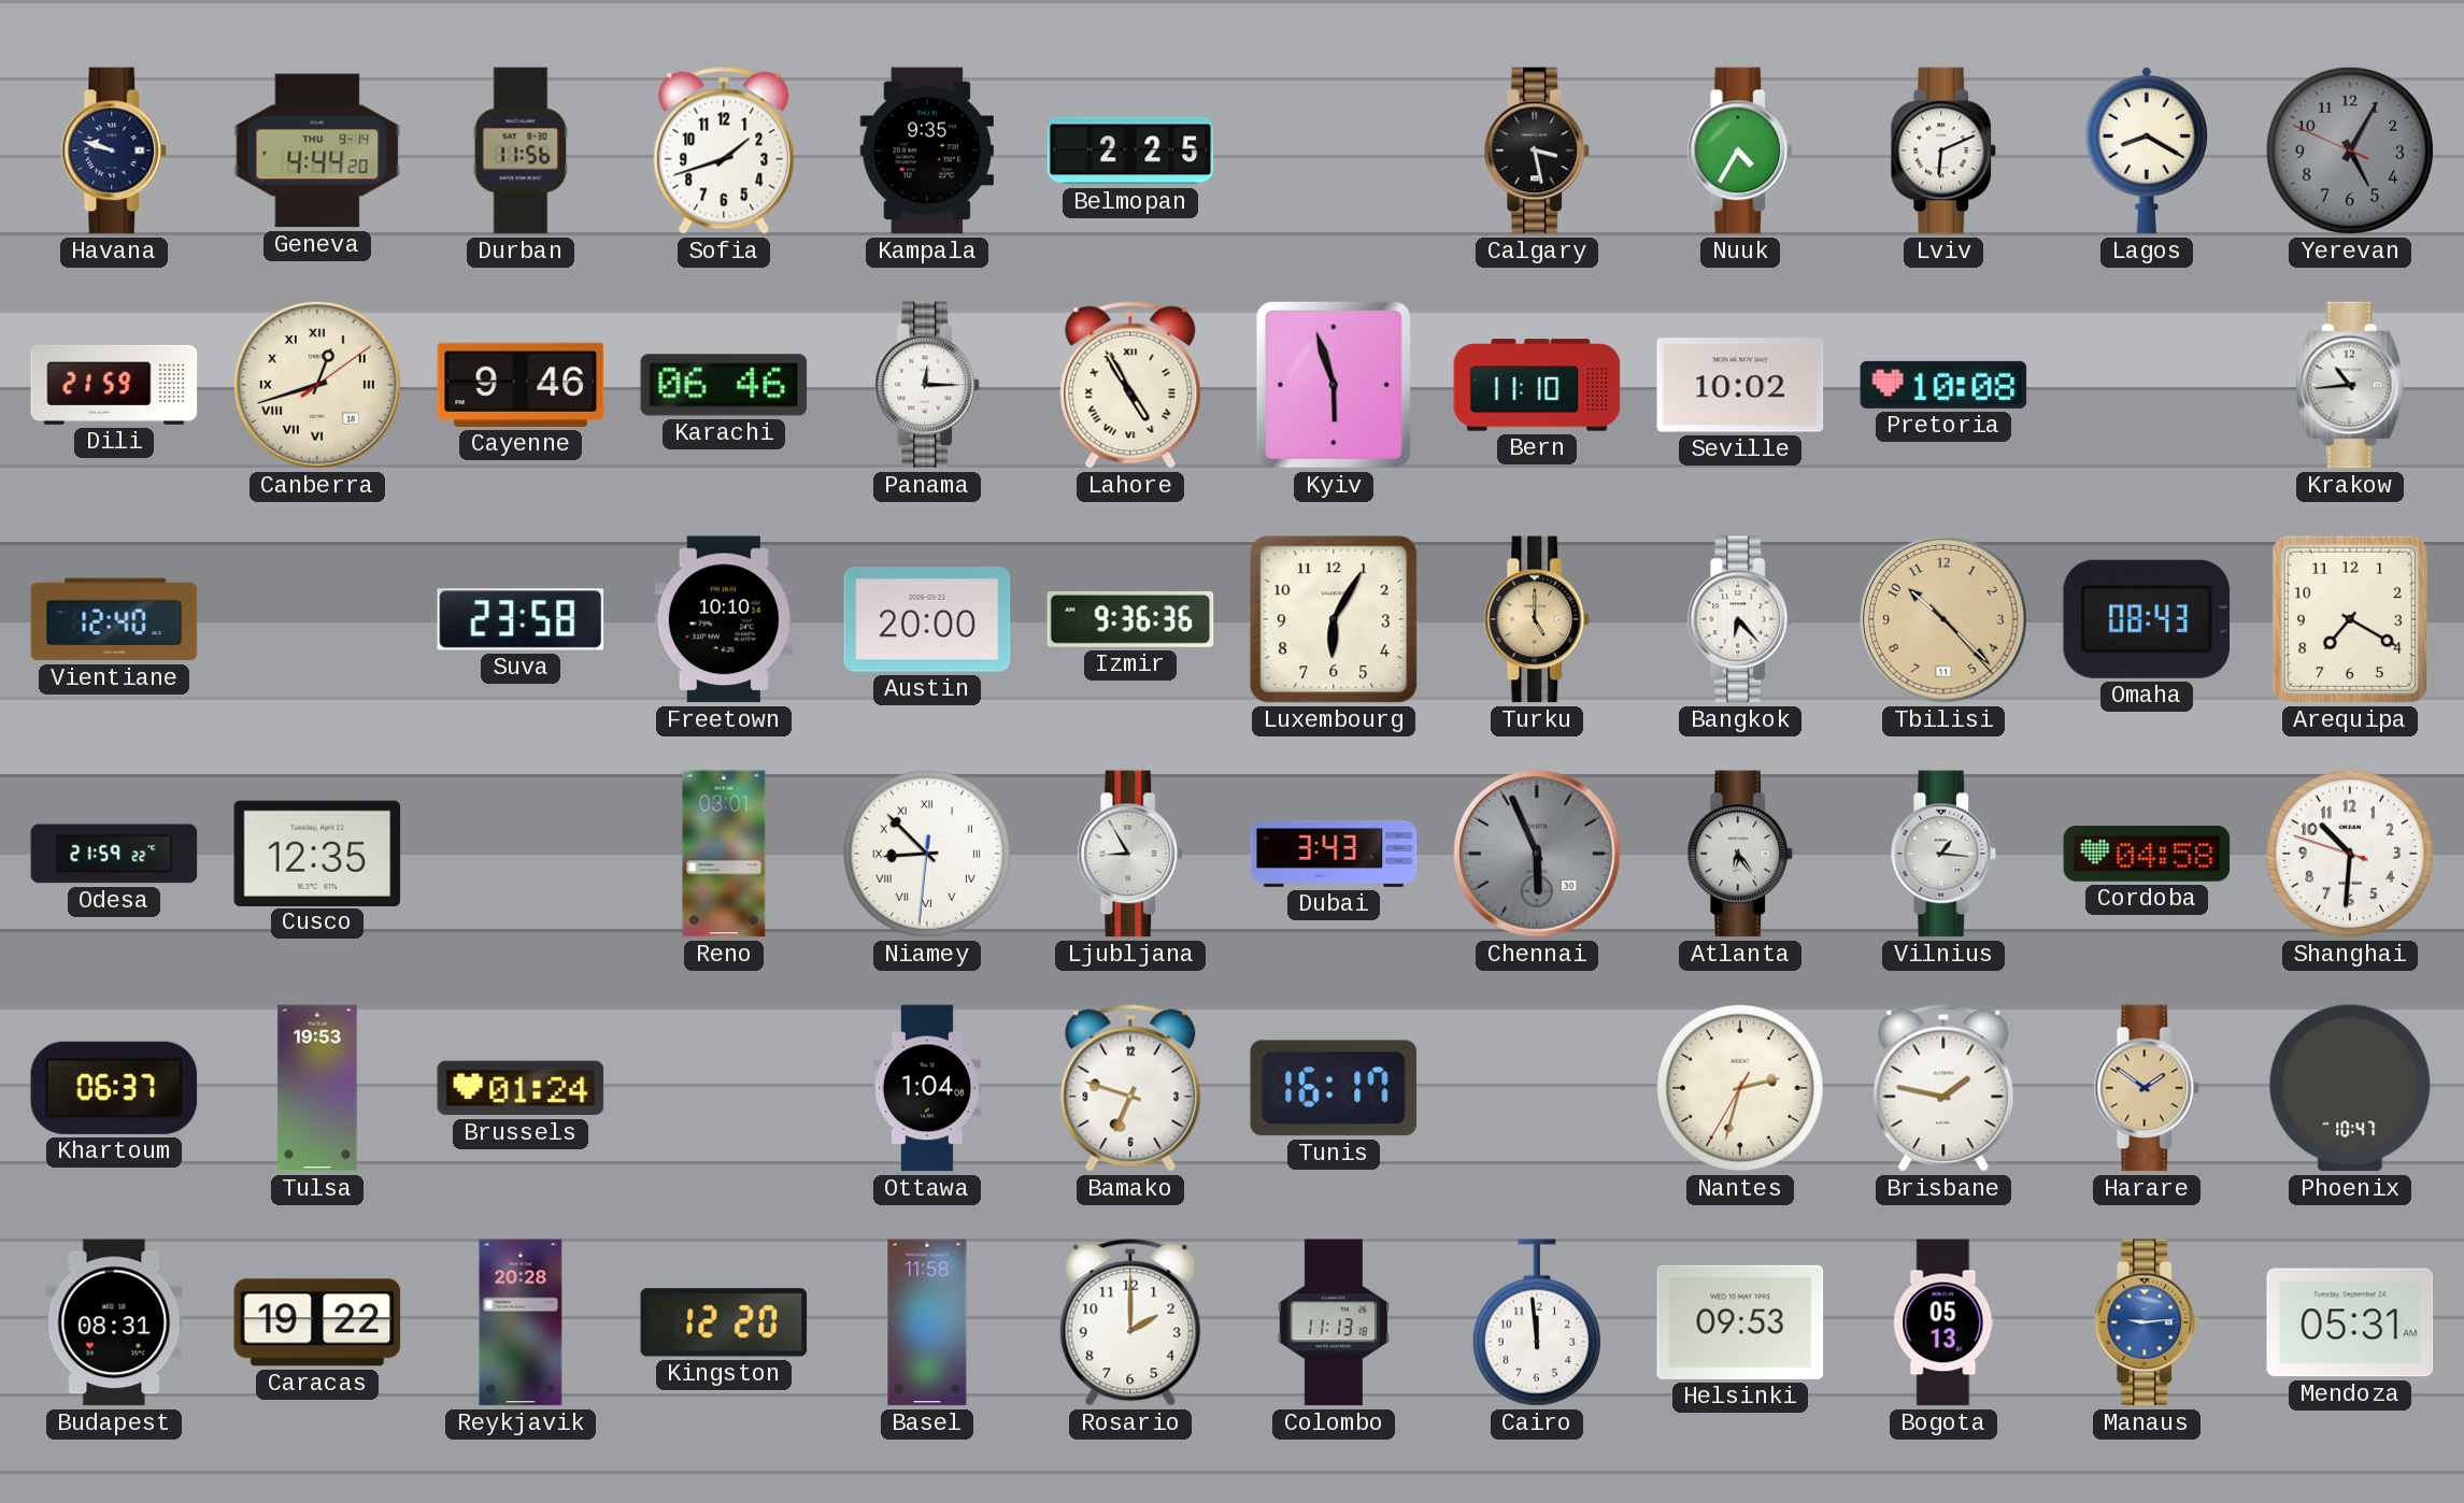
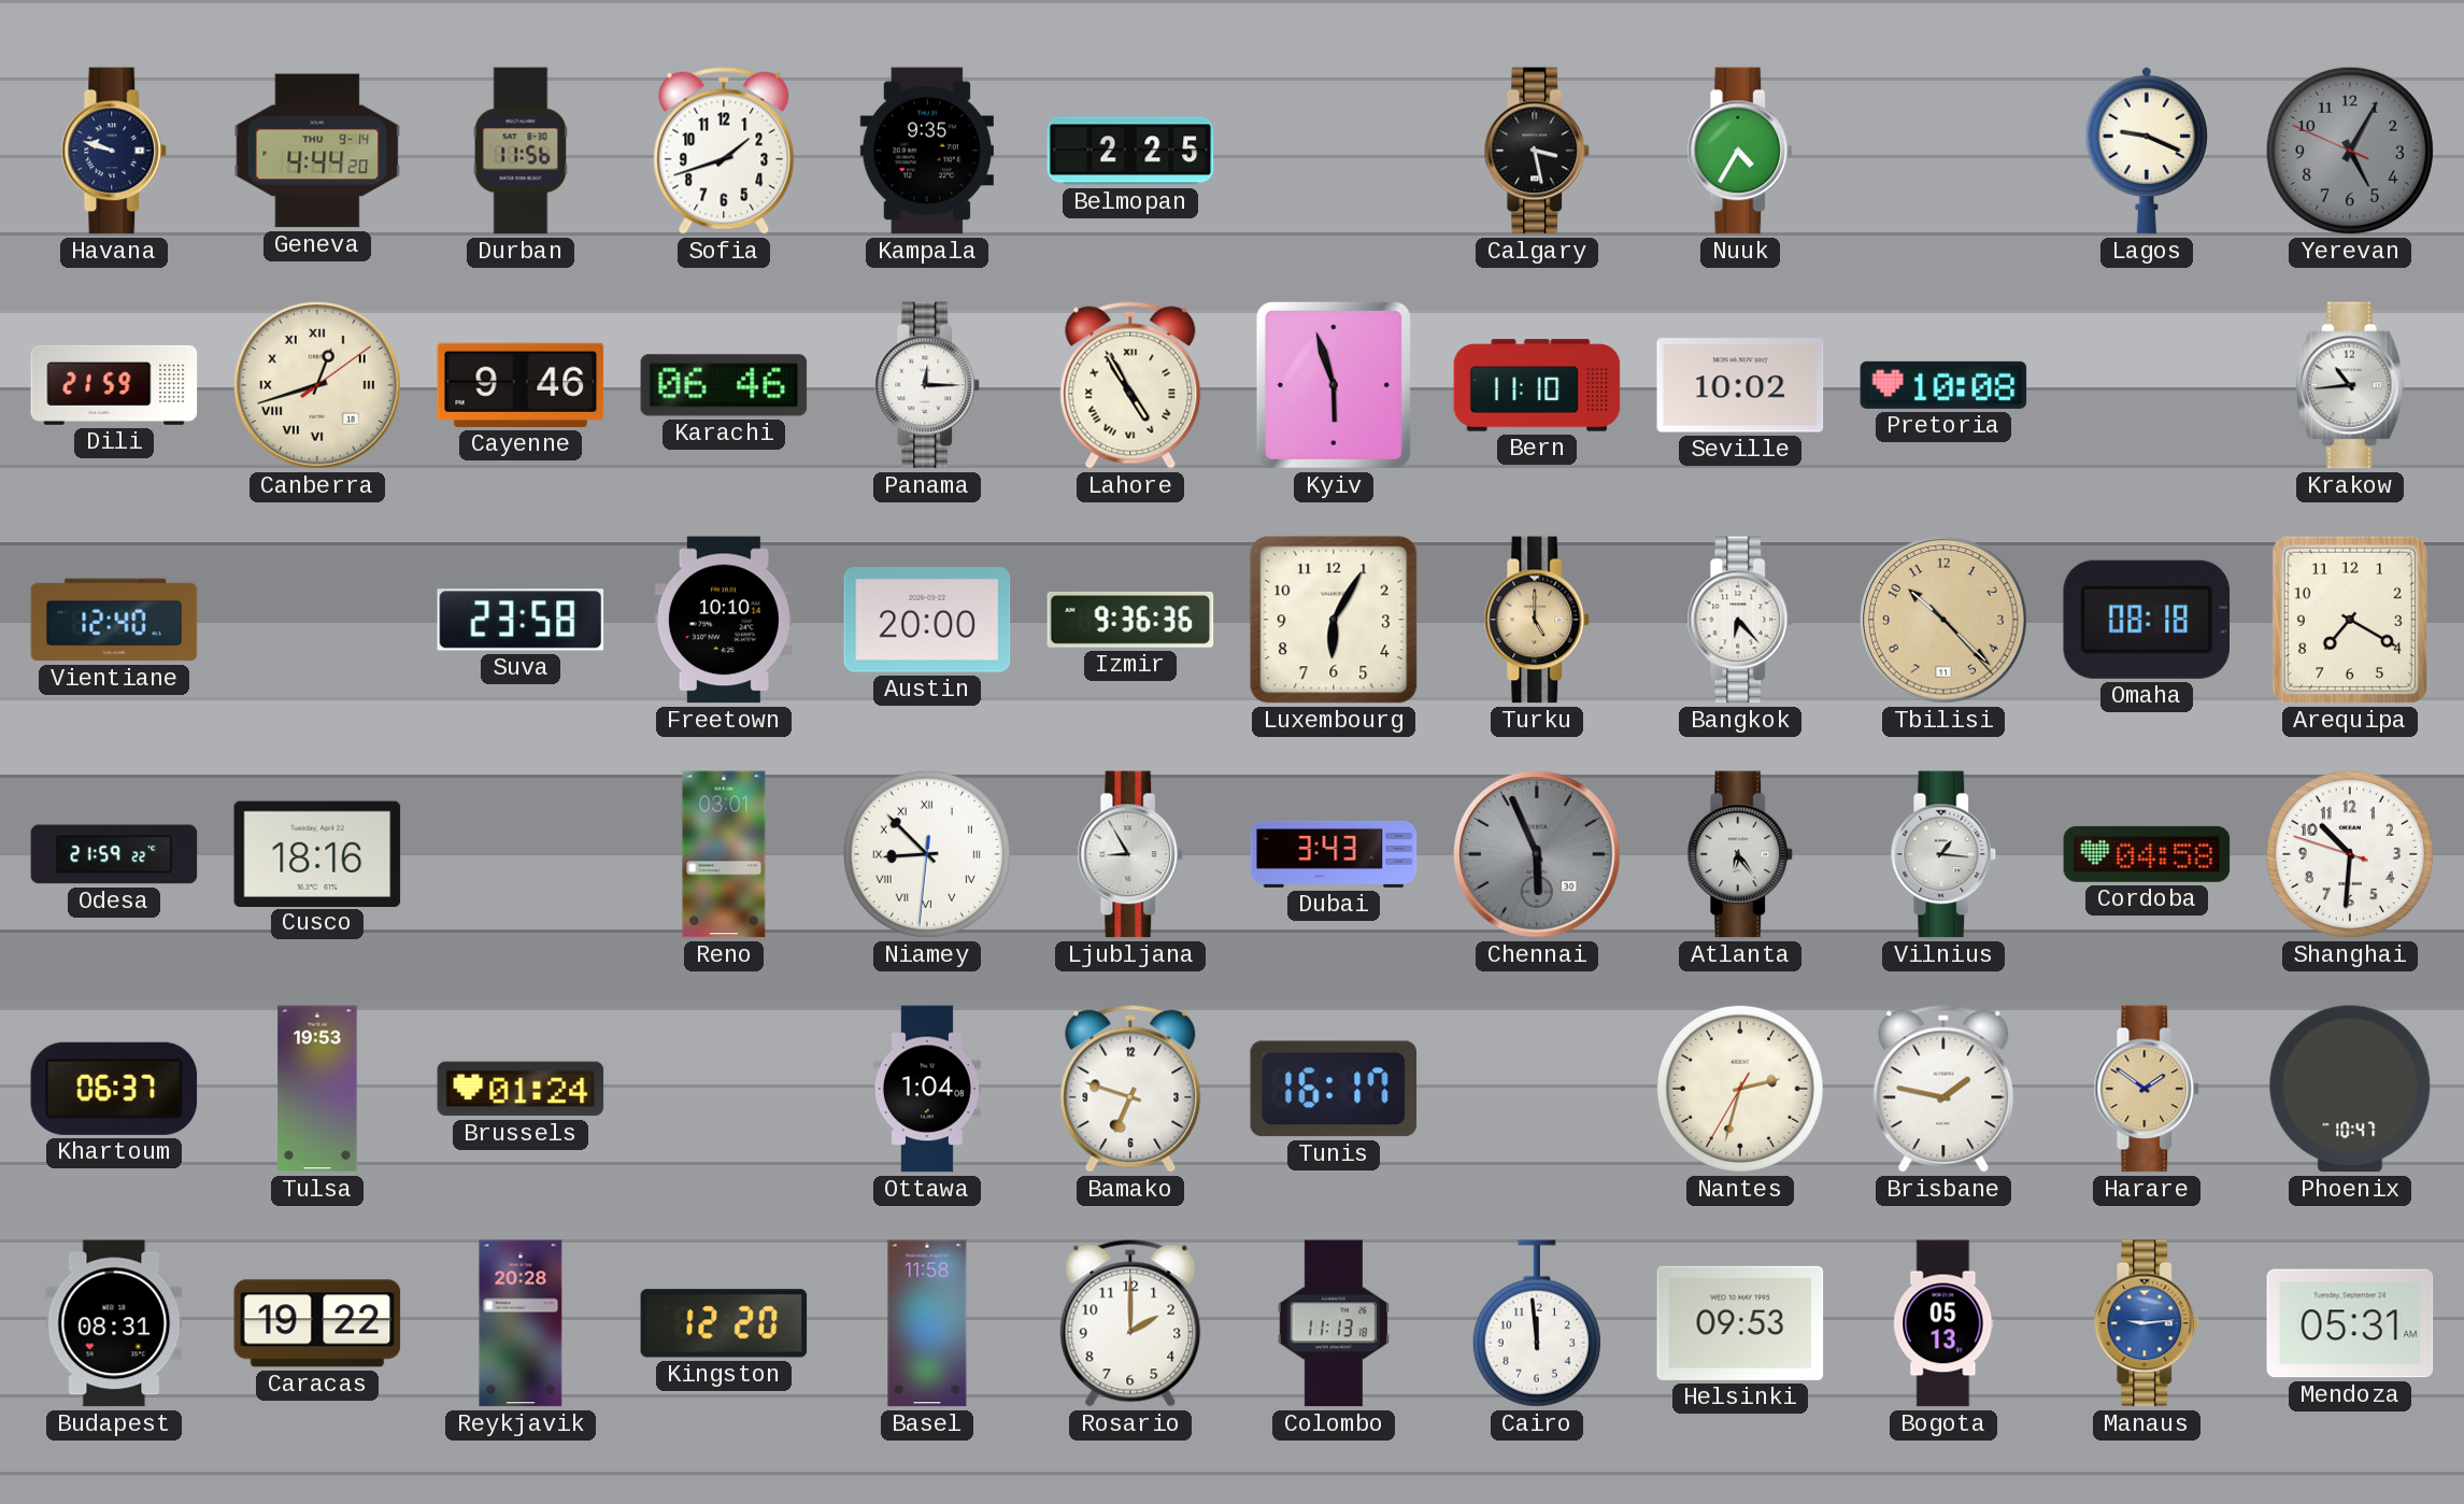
Lviv: 6:11 -> none
Lagos: 8:20 -> 9:19
Omaha: 08:43 -> 08:18
Cusco: 12:35 -> 18:16
